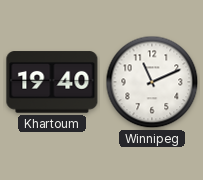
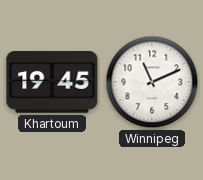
Khartoum: 19:40 -> 19:45
